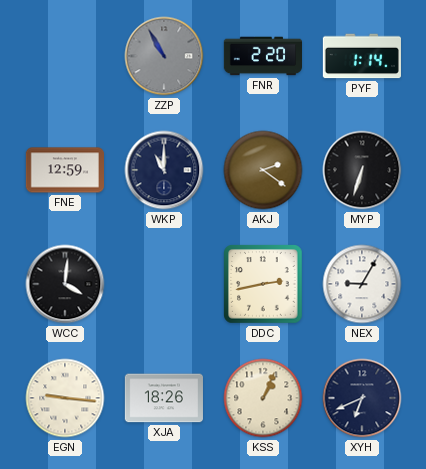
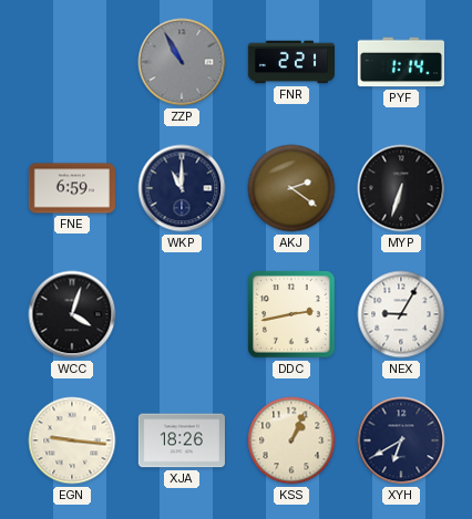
FNR: 2:20 -> 2:21
FNE: 12:59 -> 6:59
WCC: 4:01 -> 4:03
XYH: 6:41 -> 6:40
